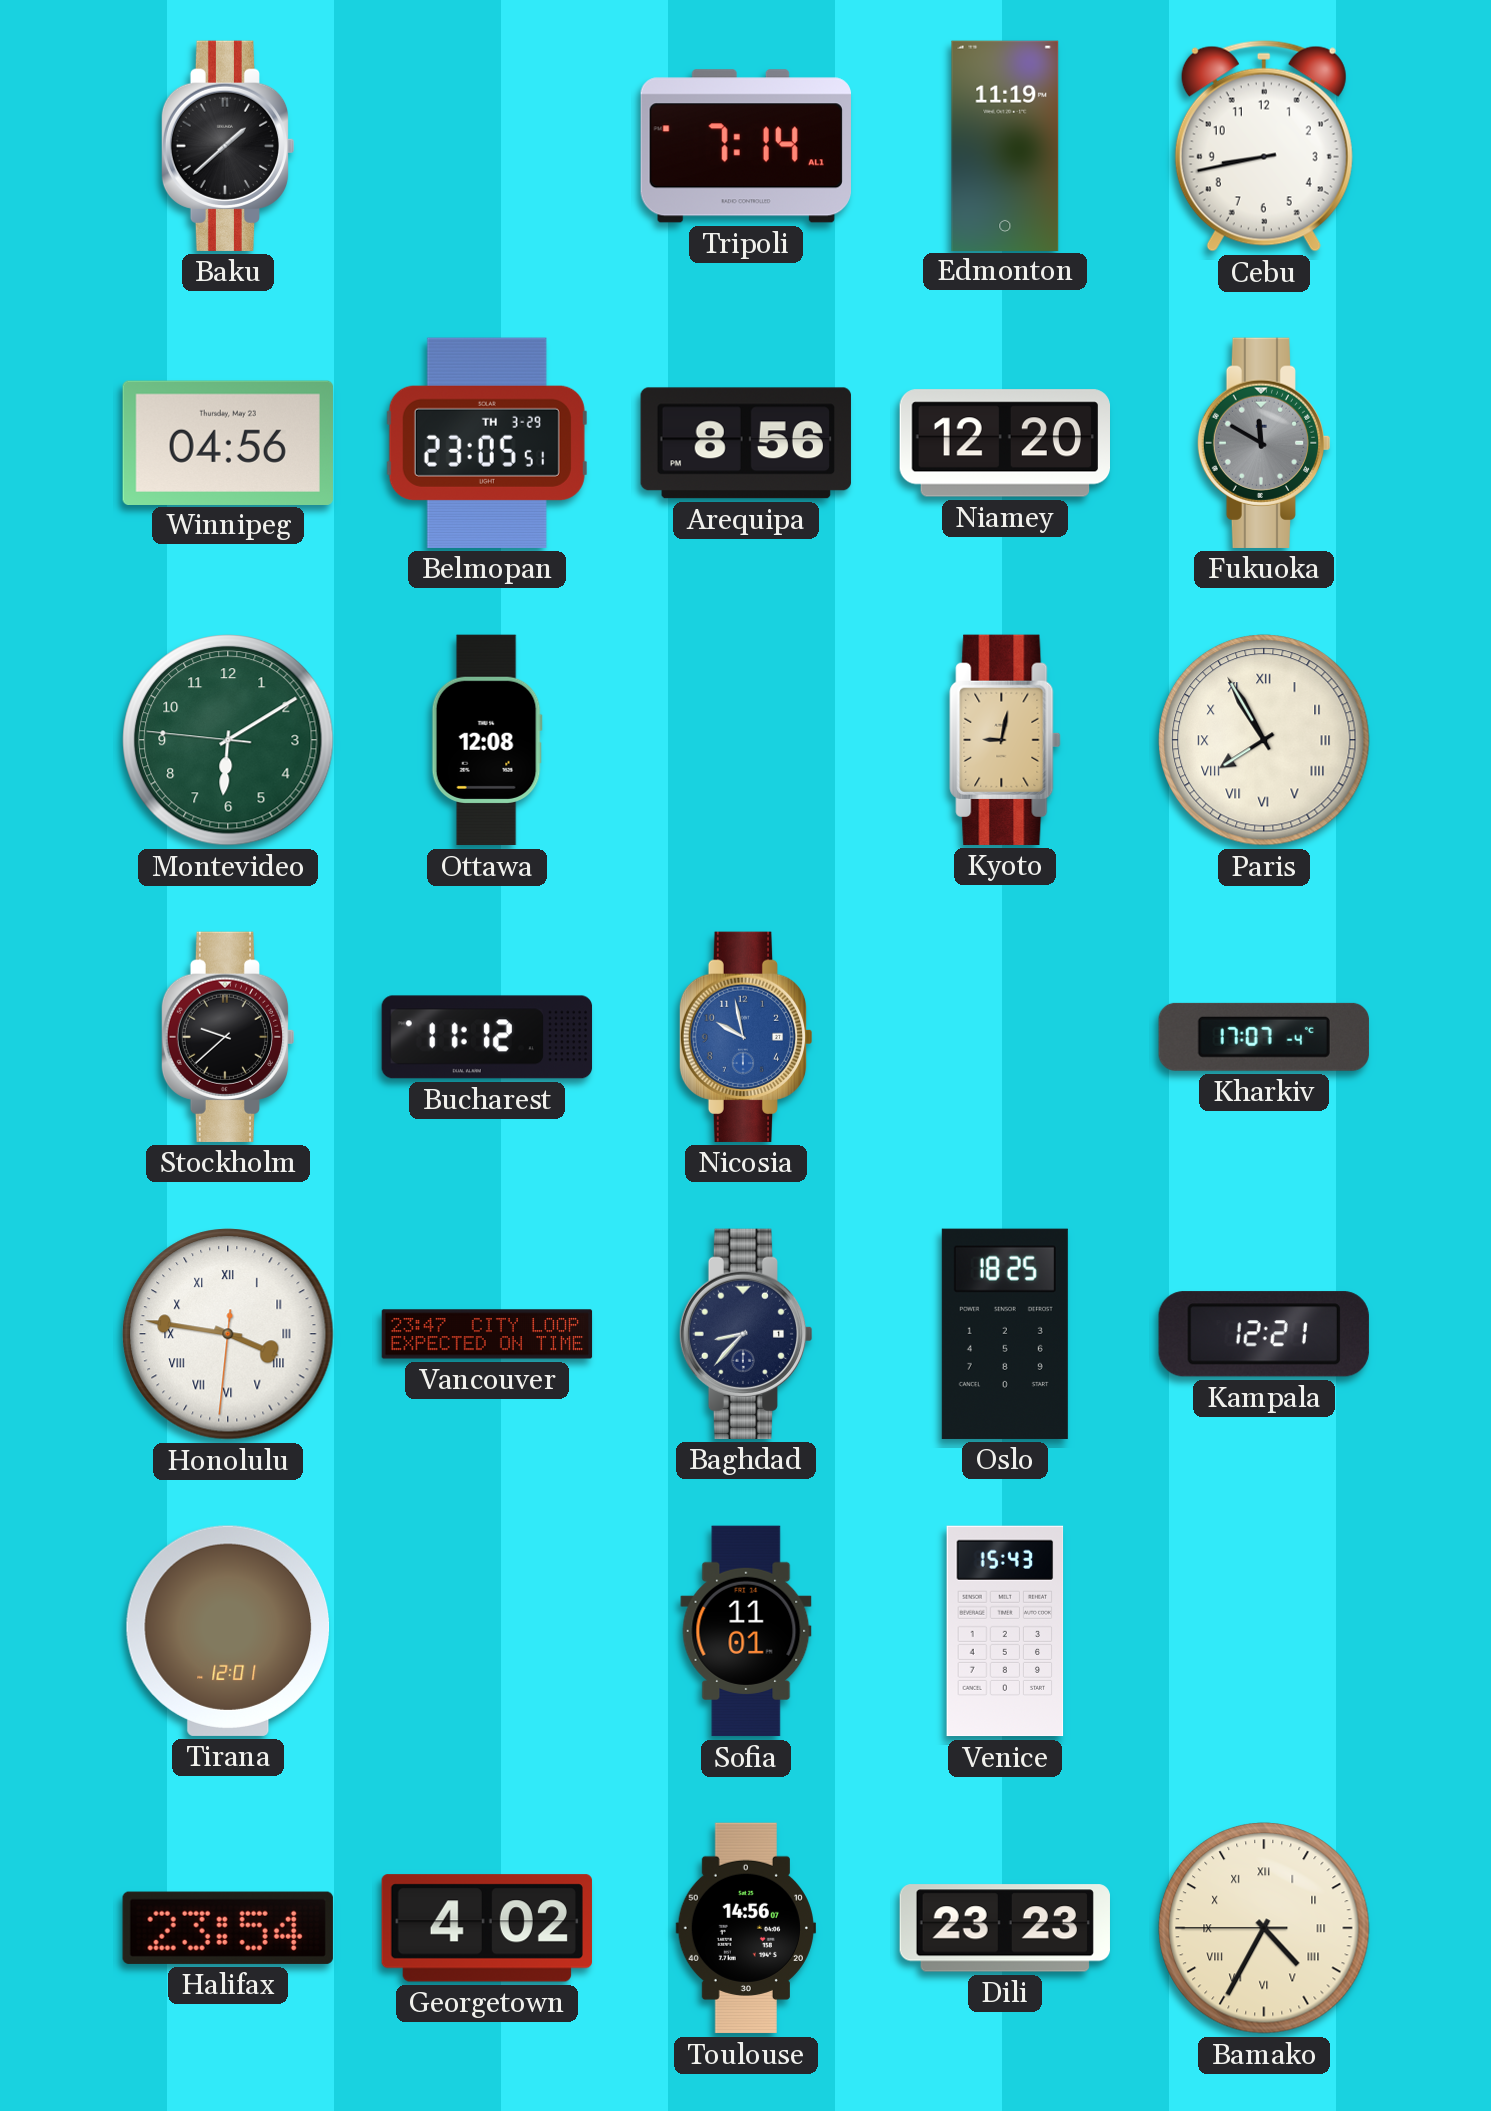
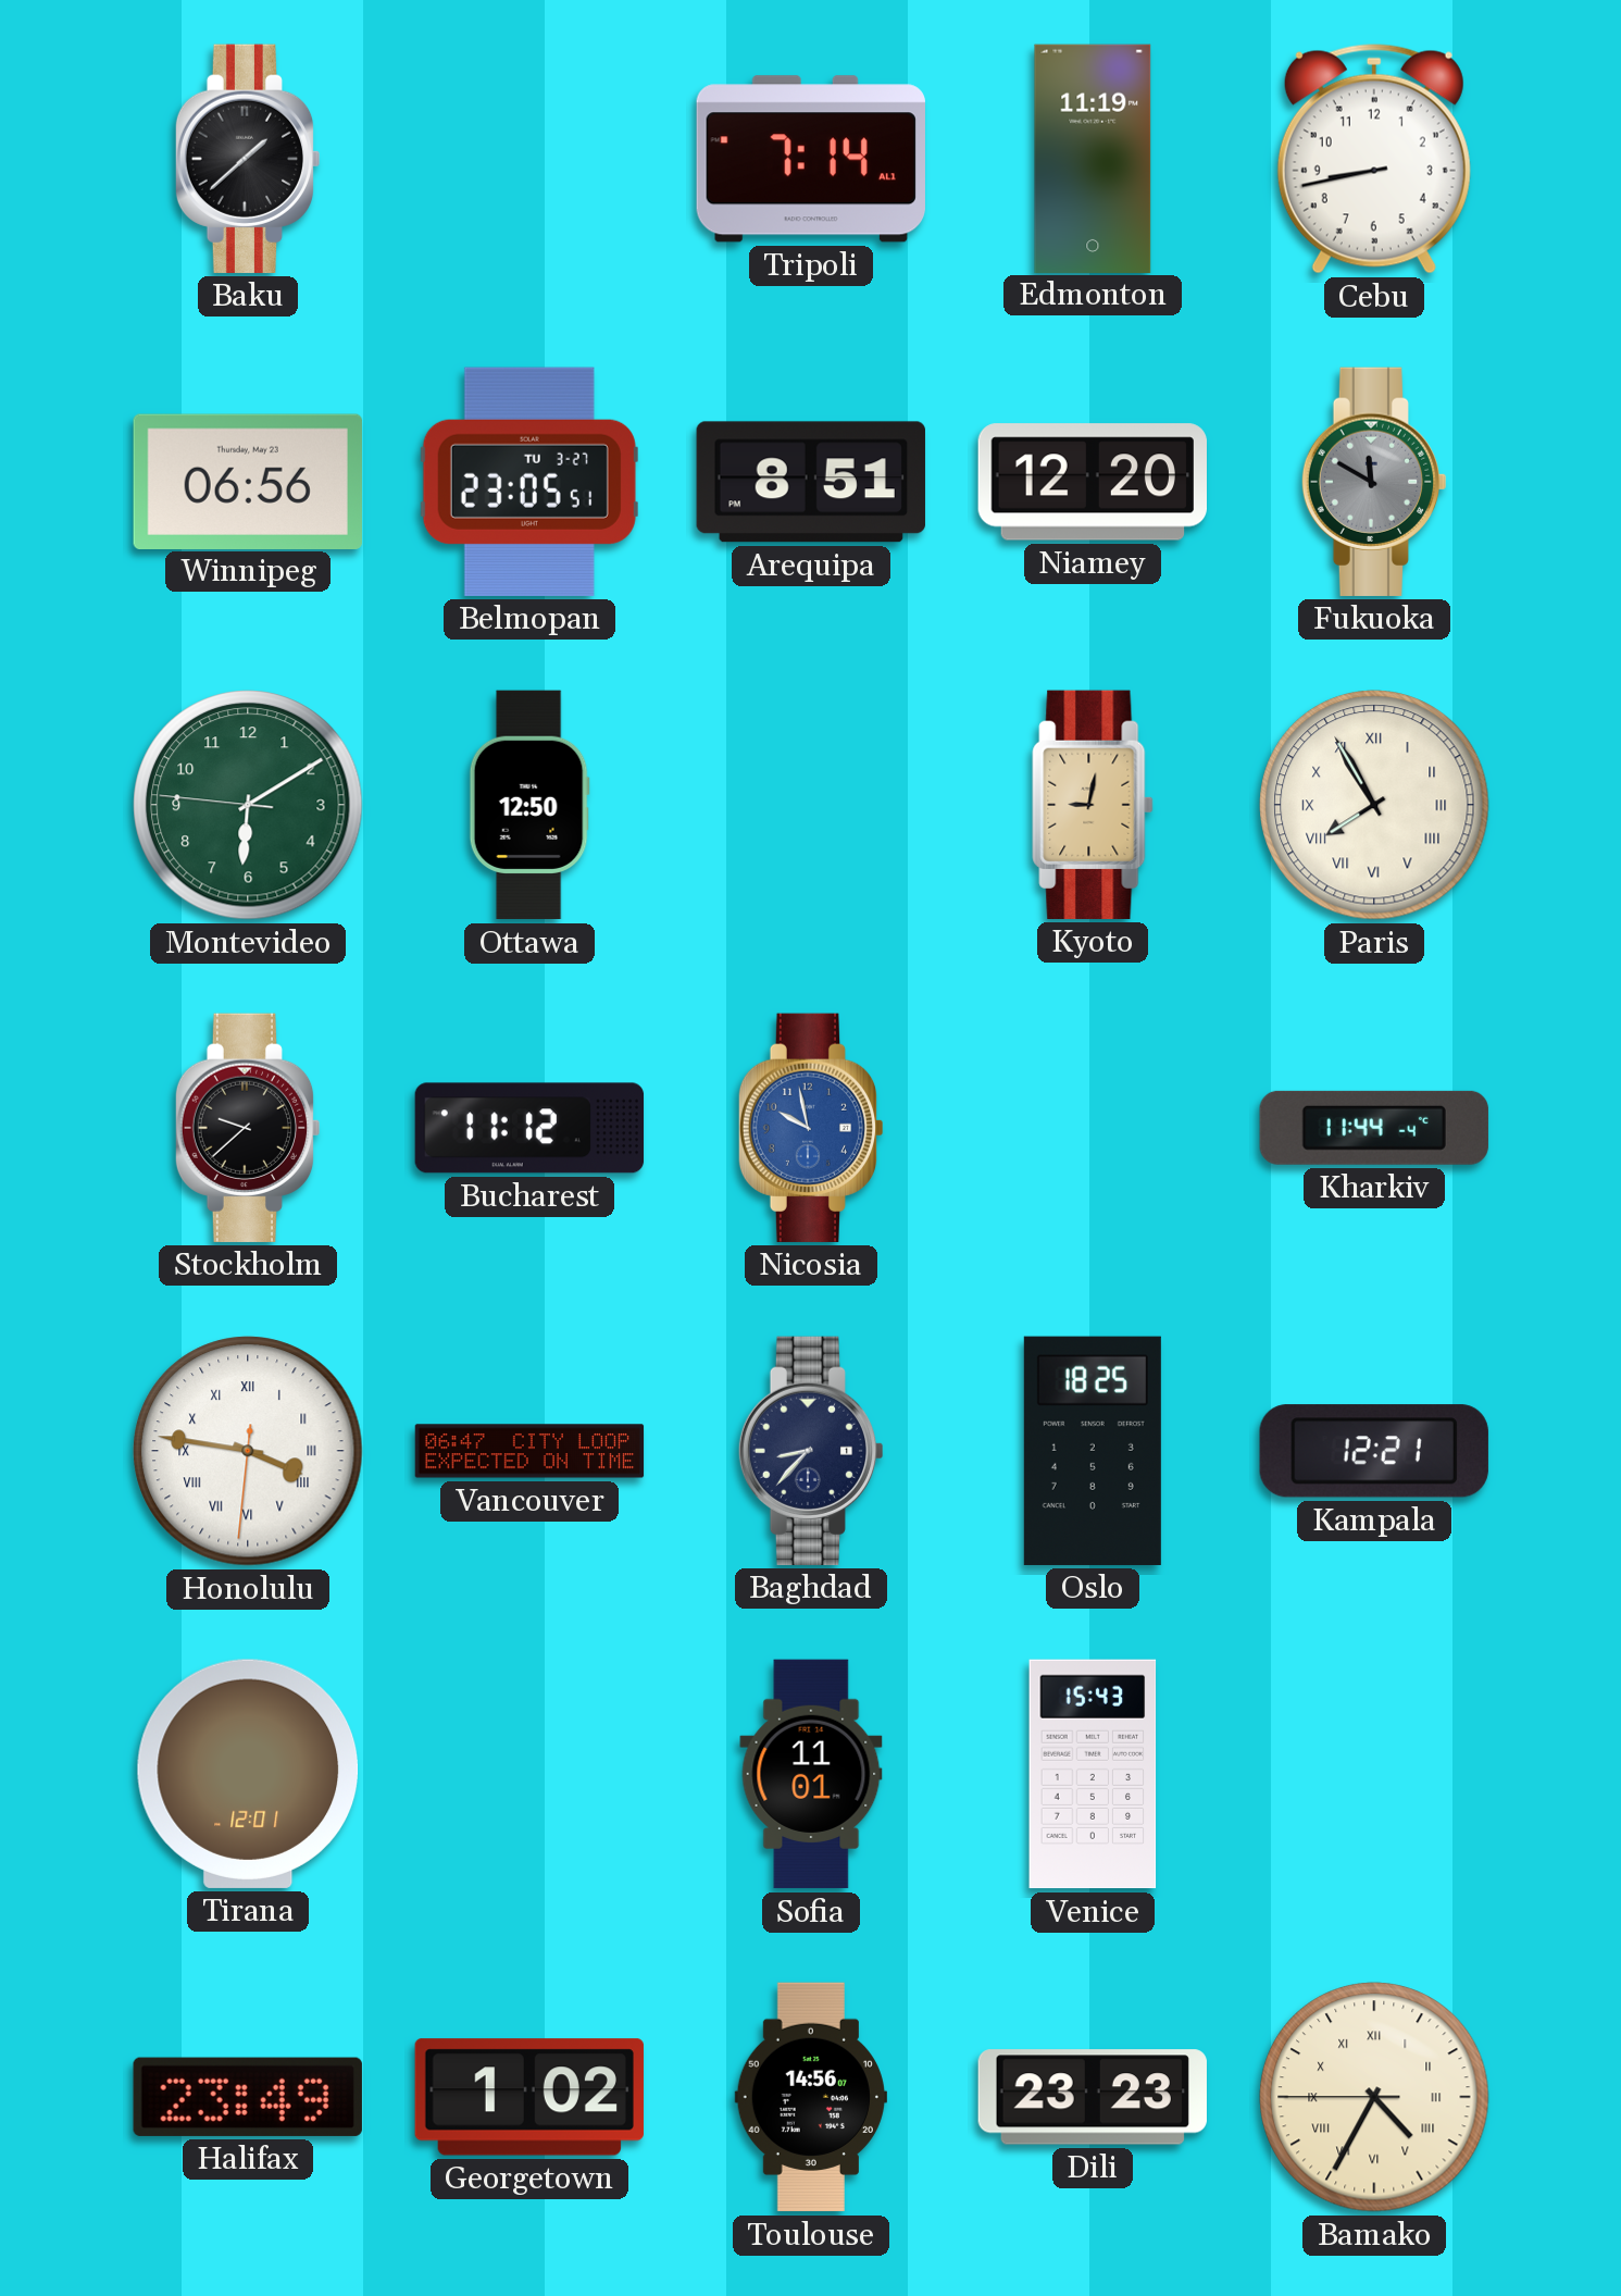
Winnipeg: 04:56 -> 06:56
Belmopan date: TH 3-29 -> TU 3-27
Arequipa: 8:56 -> 8:51
Ottawa: 12:08 -> 12:50
Kharkiv: 17:07 -> 11:44
Vancouver: 23:47 -> 06:47
Halifax: 23:54 -> 23:49
Georgetown: 4:02 -> 1:02
